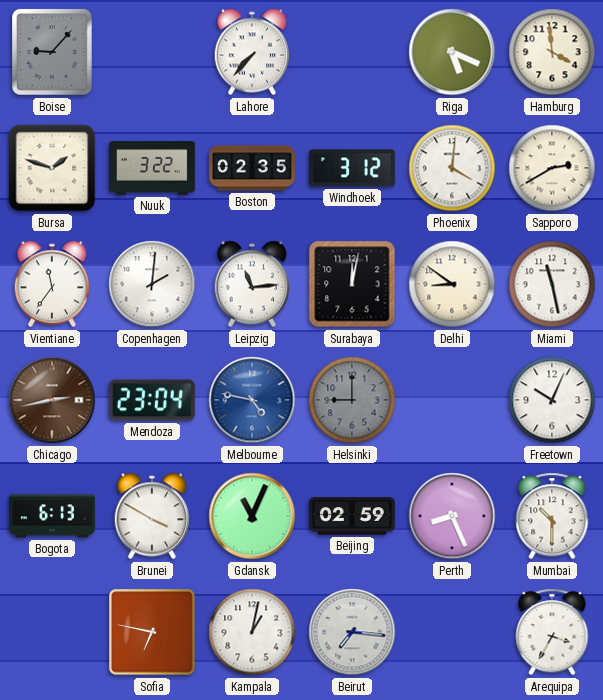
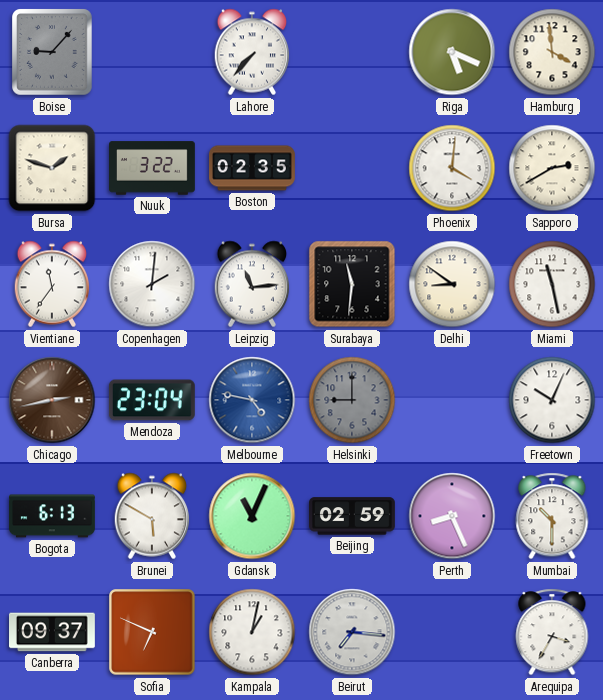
Windhoek: 3:12 -> none
Surabaya: 12:02 -> 11:31
Brunei: 3:50 -> 5:50
Canberra: none -> 09:37
Sofia: 6:47 -> 6:49
